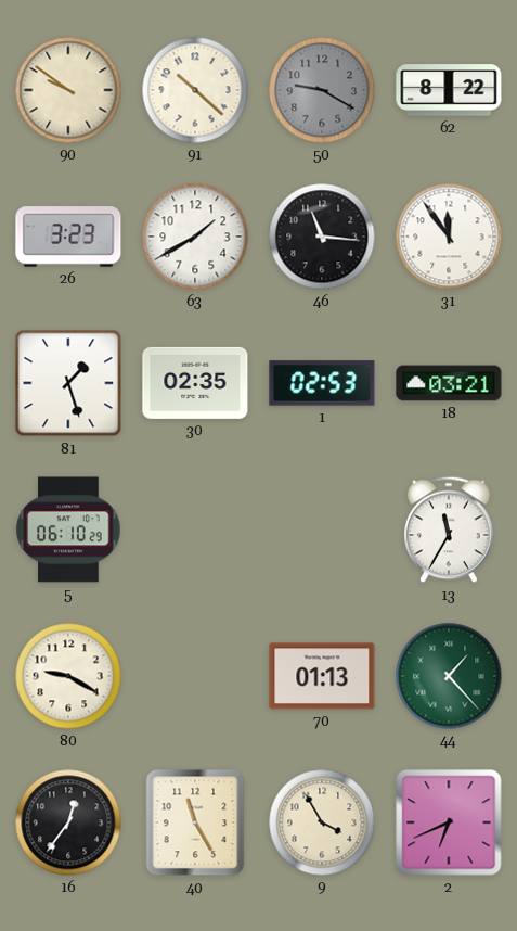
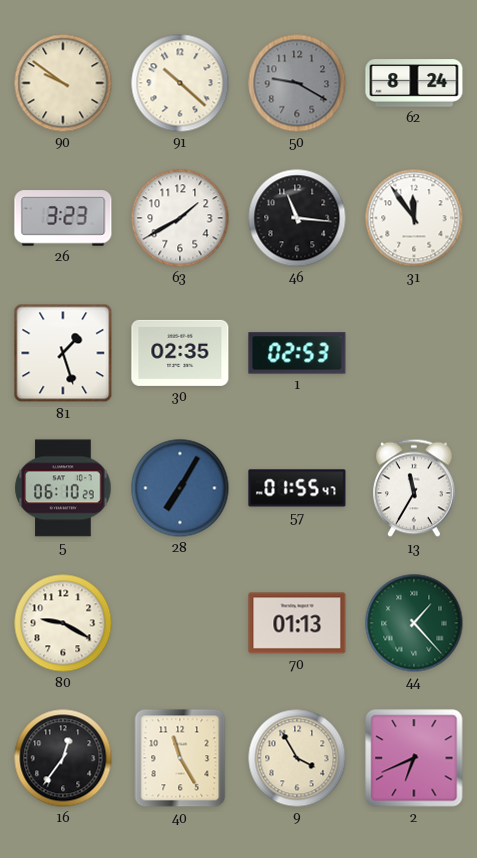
62: 8:22 -> 8:24
18: 03:21 -> none
28: none -> 7:05
57: none -> 01:55
